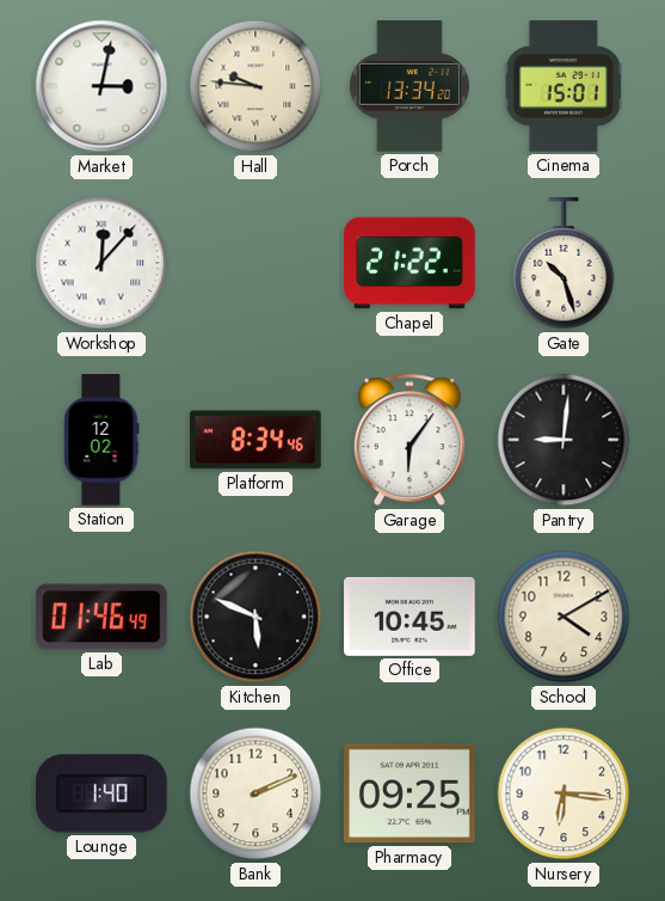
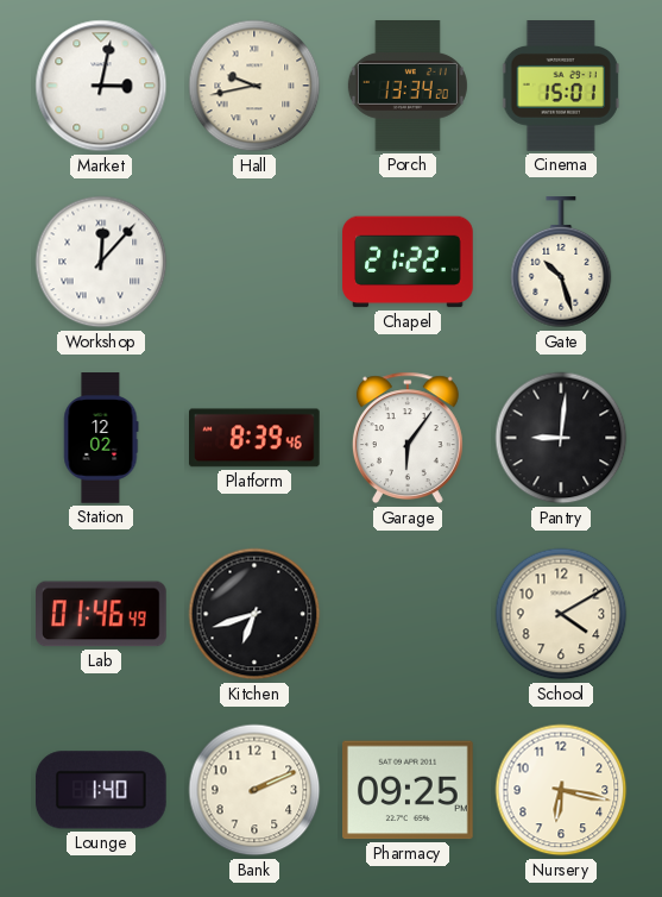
Hall: 9:46 -> 9:43
Platform: 8:34 -> 8:39
Kitchen: 5:49 -> 6:42
Office: 10:45 -> none
Nursery: 6:16 -> 6:17
